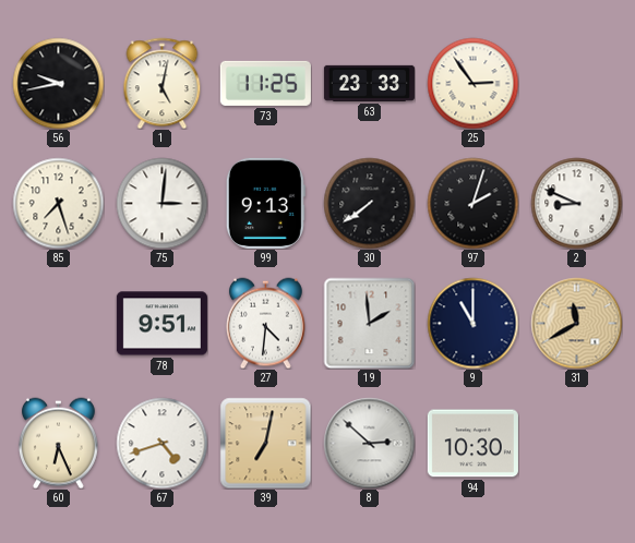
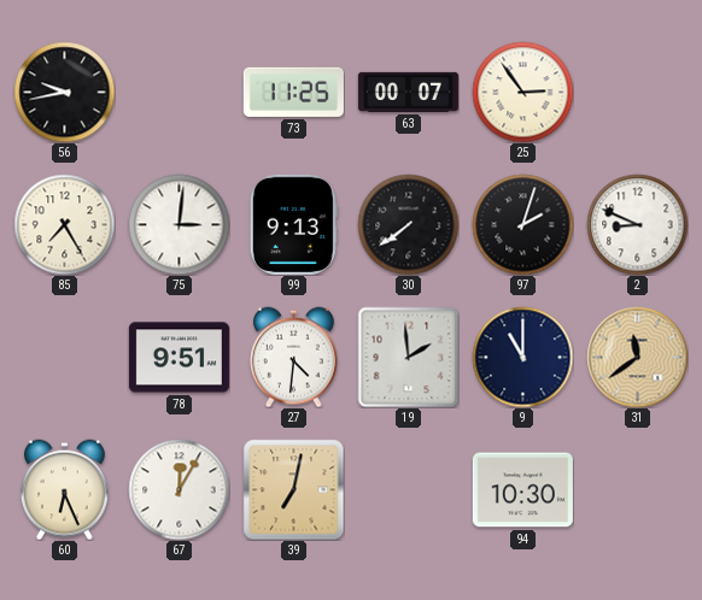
1: 5:02 -> none
63: 23:33 -> 00:07
85: 7:27 -> 7:25
31: 11:40 -> 11:39
67: 4:42 -> 12:05
8: 2:52 -> none
